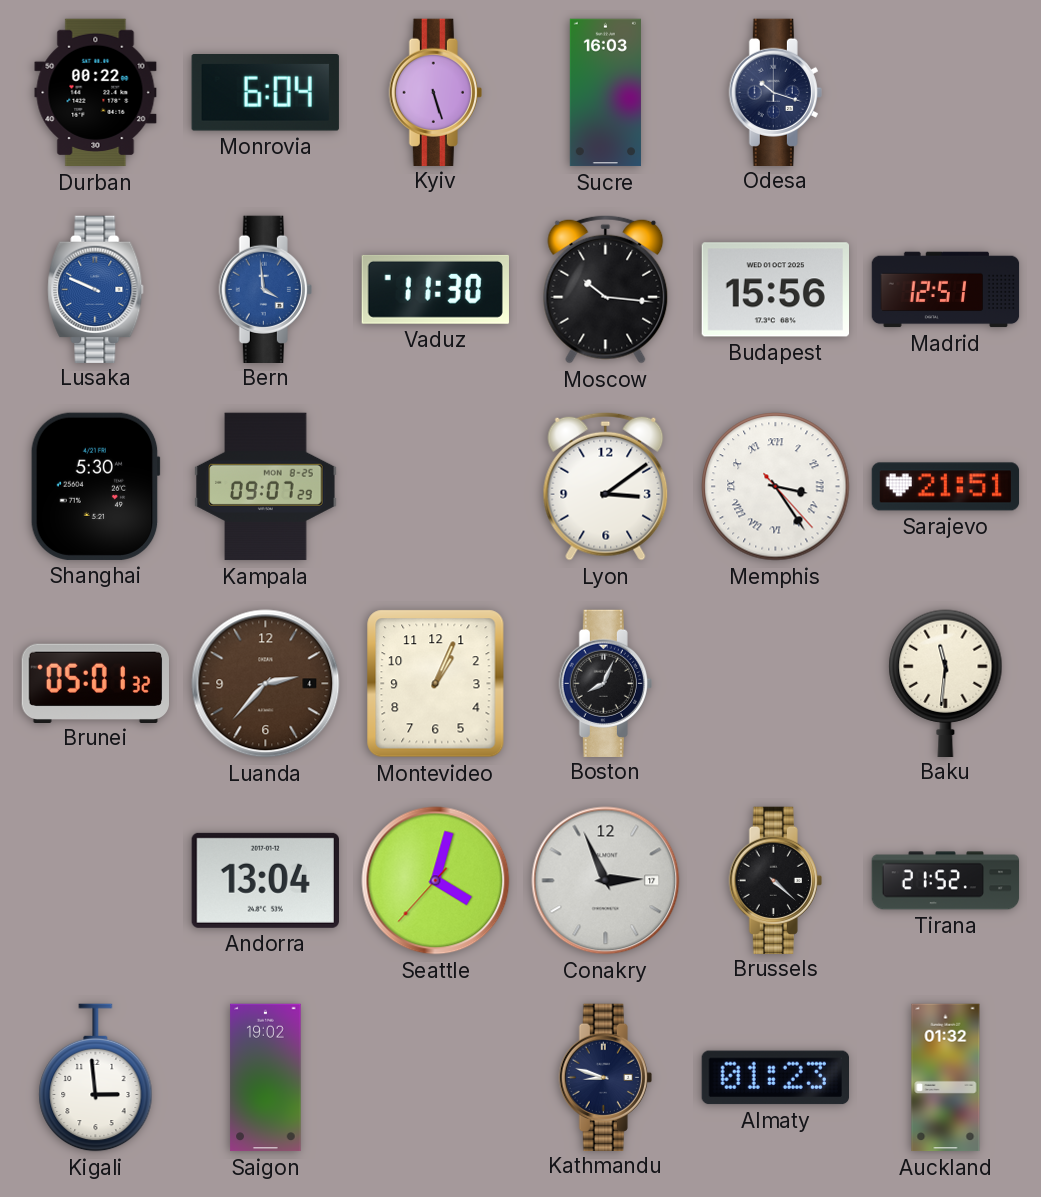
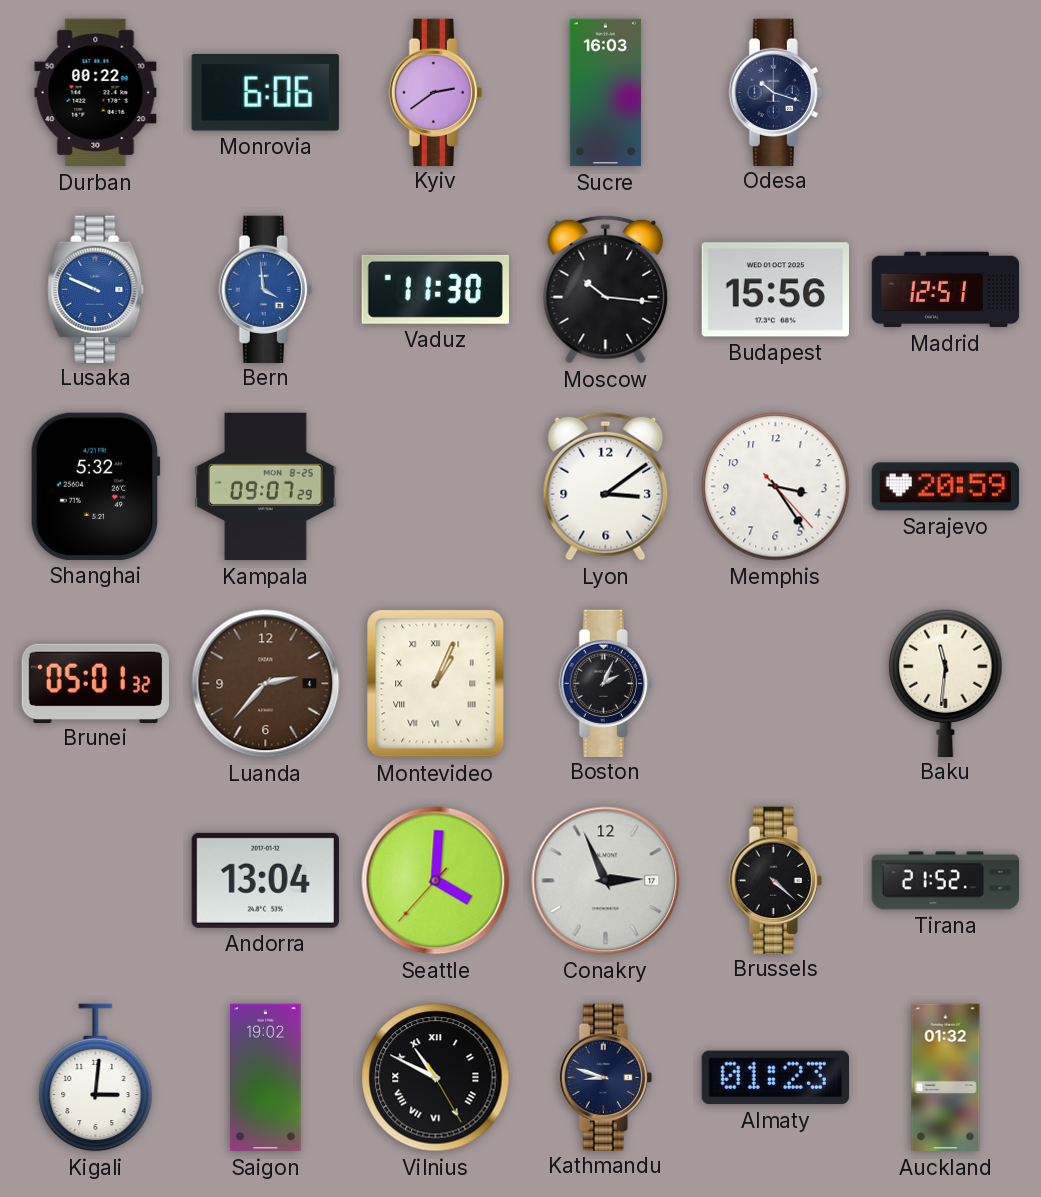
Monrovia: 6:04 -> 6:06
Kyiv: 5:27 -> 2:39
Shanghai: 5:30 -> 5:32
Memphis numerals: Roman -> Arabic
Sarajevo: 21:51 -> 20:59
Montevideo numerals: Arabic -> Roman
Boston: 8:04 -> 2:04
Seattle: 4:02 -> 4:00
Kigali: 2:59 -> 3:01
Vilnius: none -> 10:49
